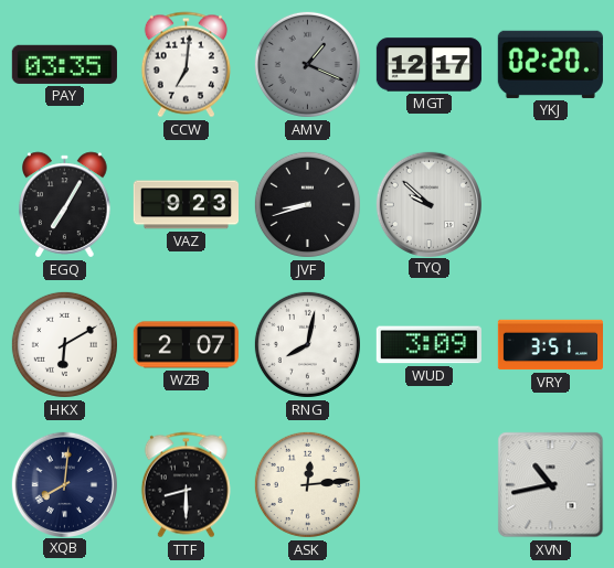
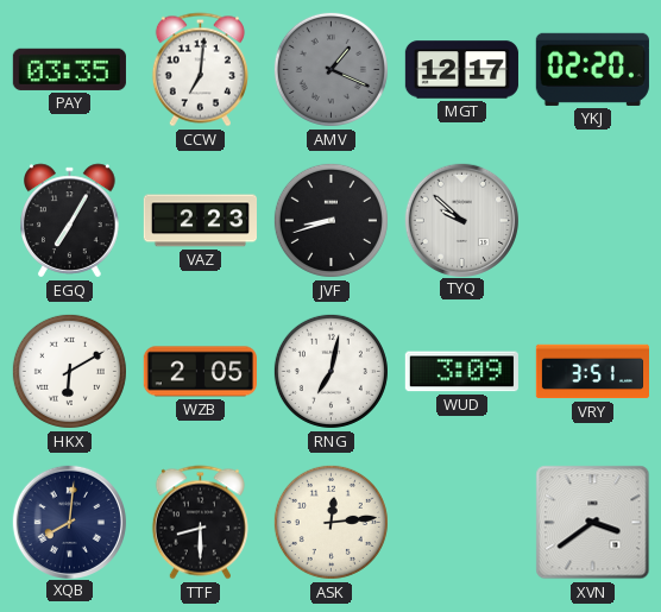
VAZ: 9:23 -> 2:23
WZB: 2:07 -> 2:05
RNG: 8:02 -> 7:02
XVN: 10:43 -> 3:39
